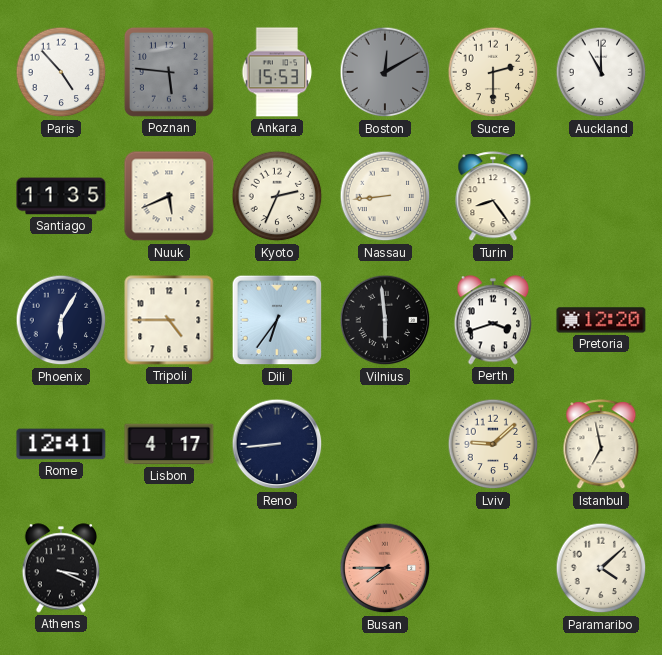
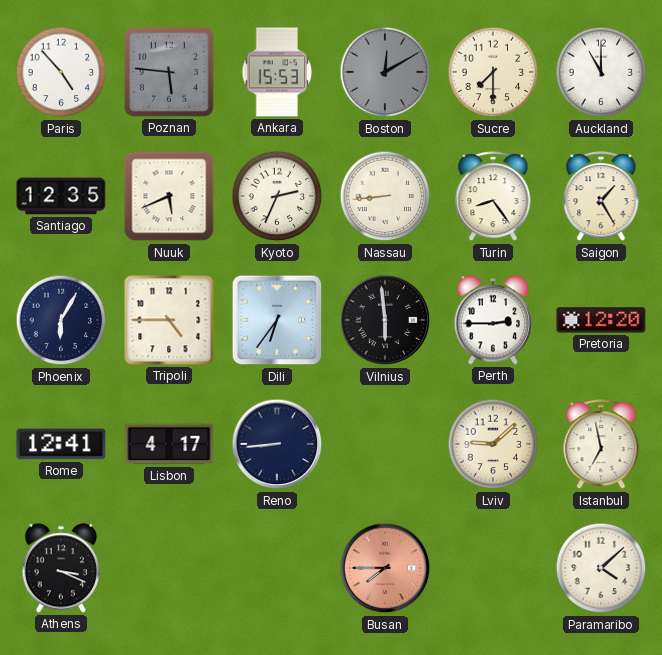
Sucre: 2:30 -> 7:30
Santiago: 11:35 -> 12:35
Saigon: none -> 1:25
Perth: 3:42 -> 2:45
